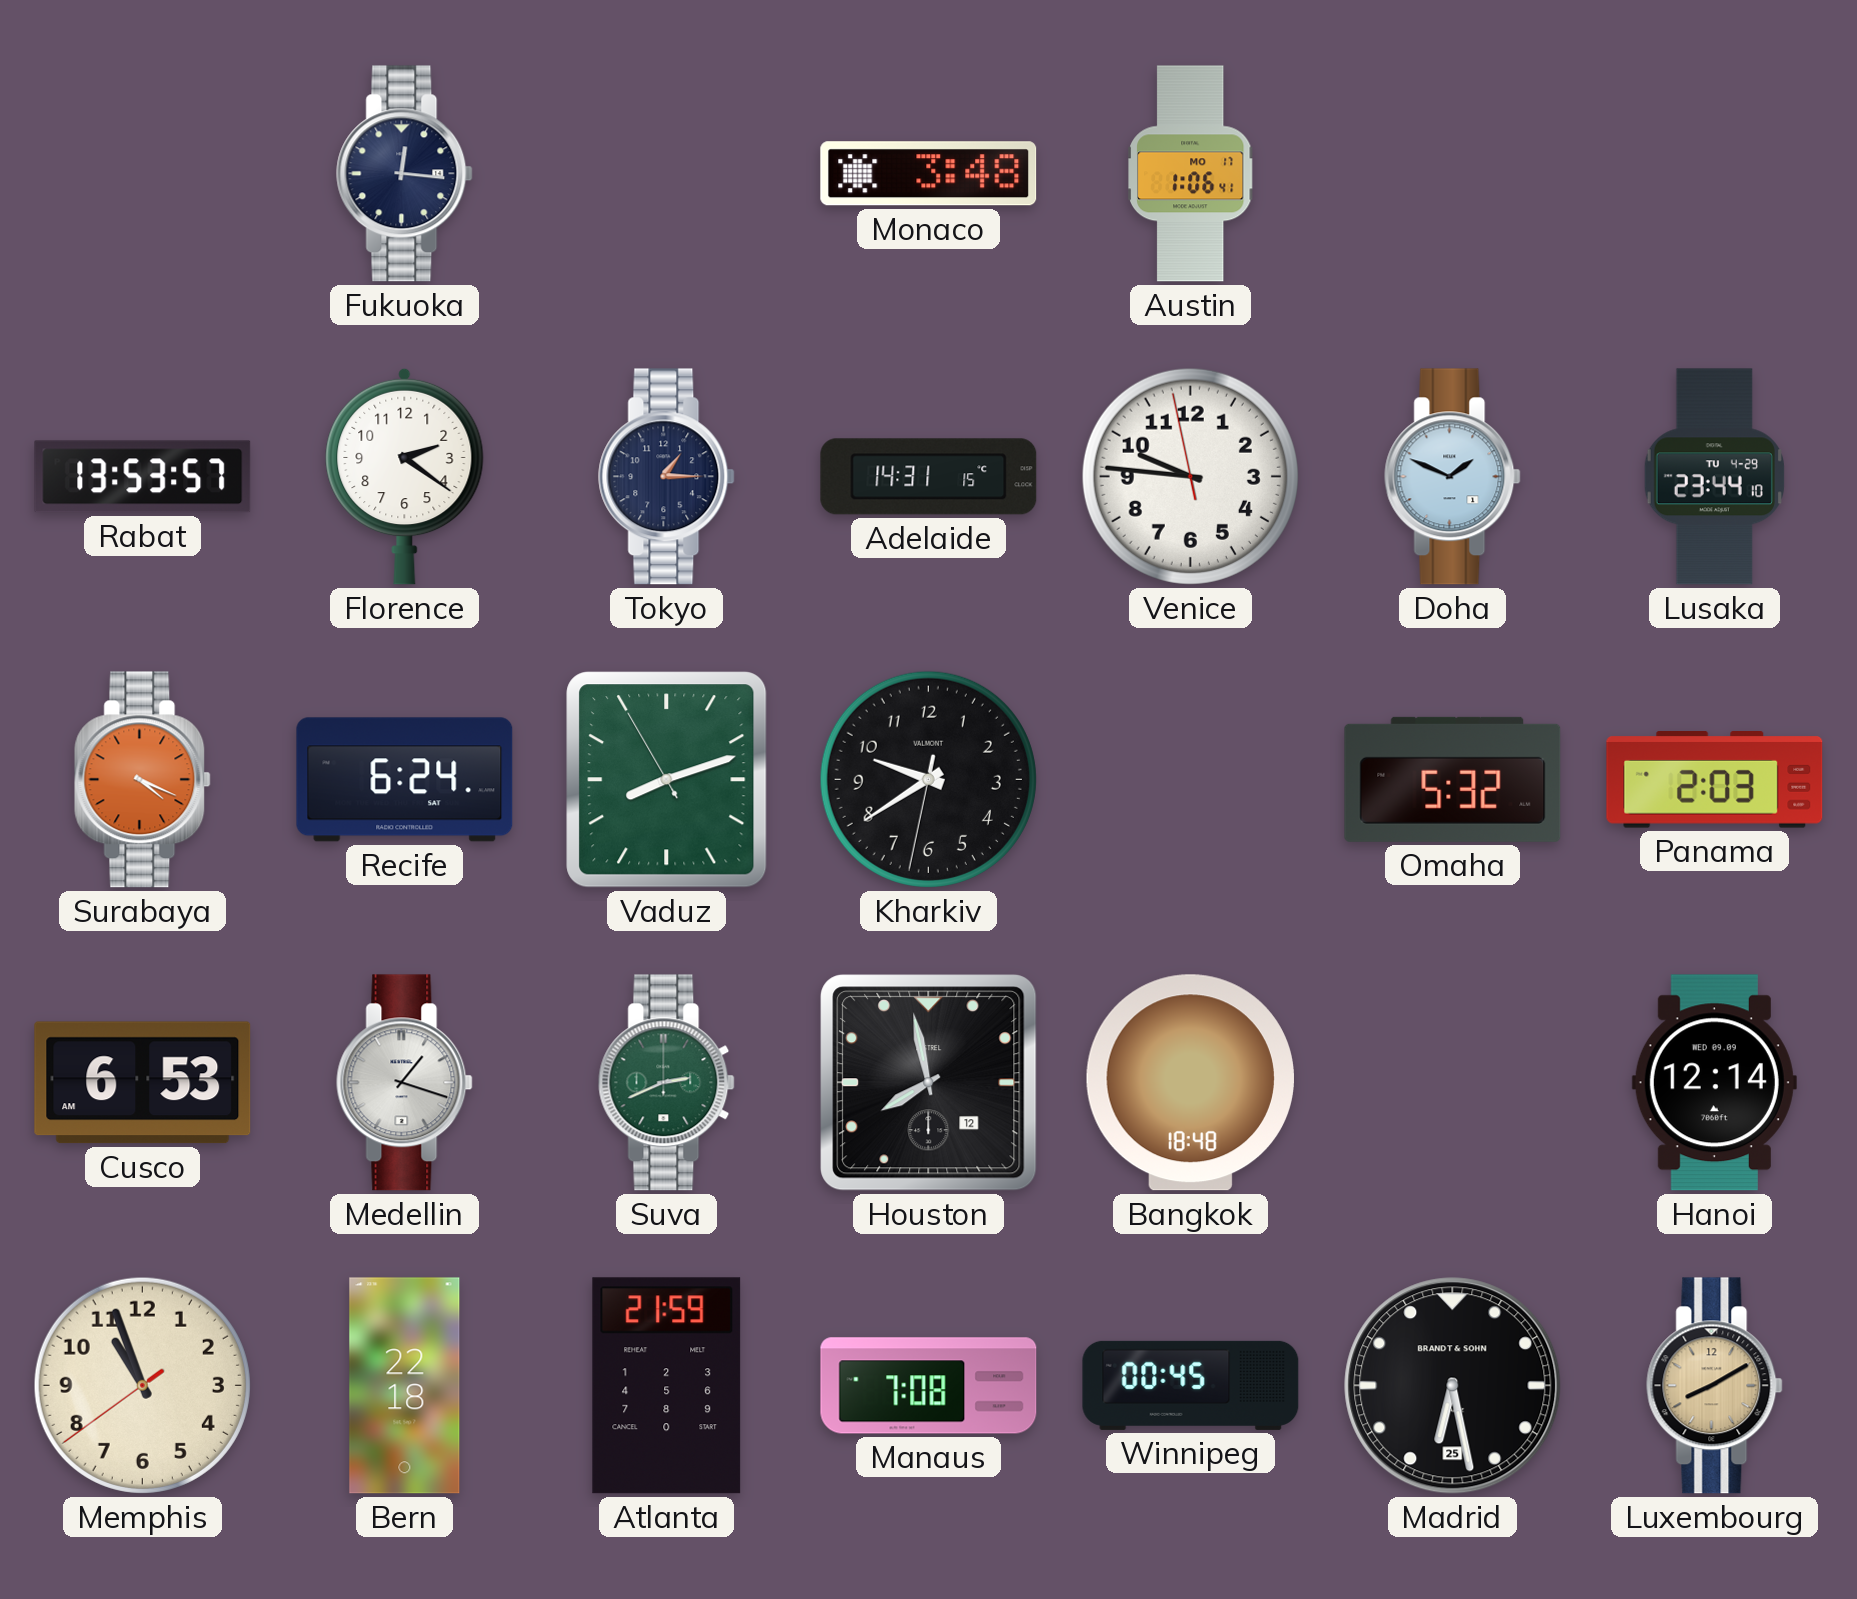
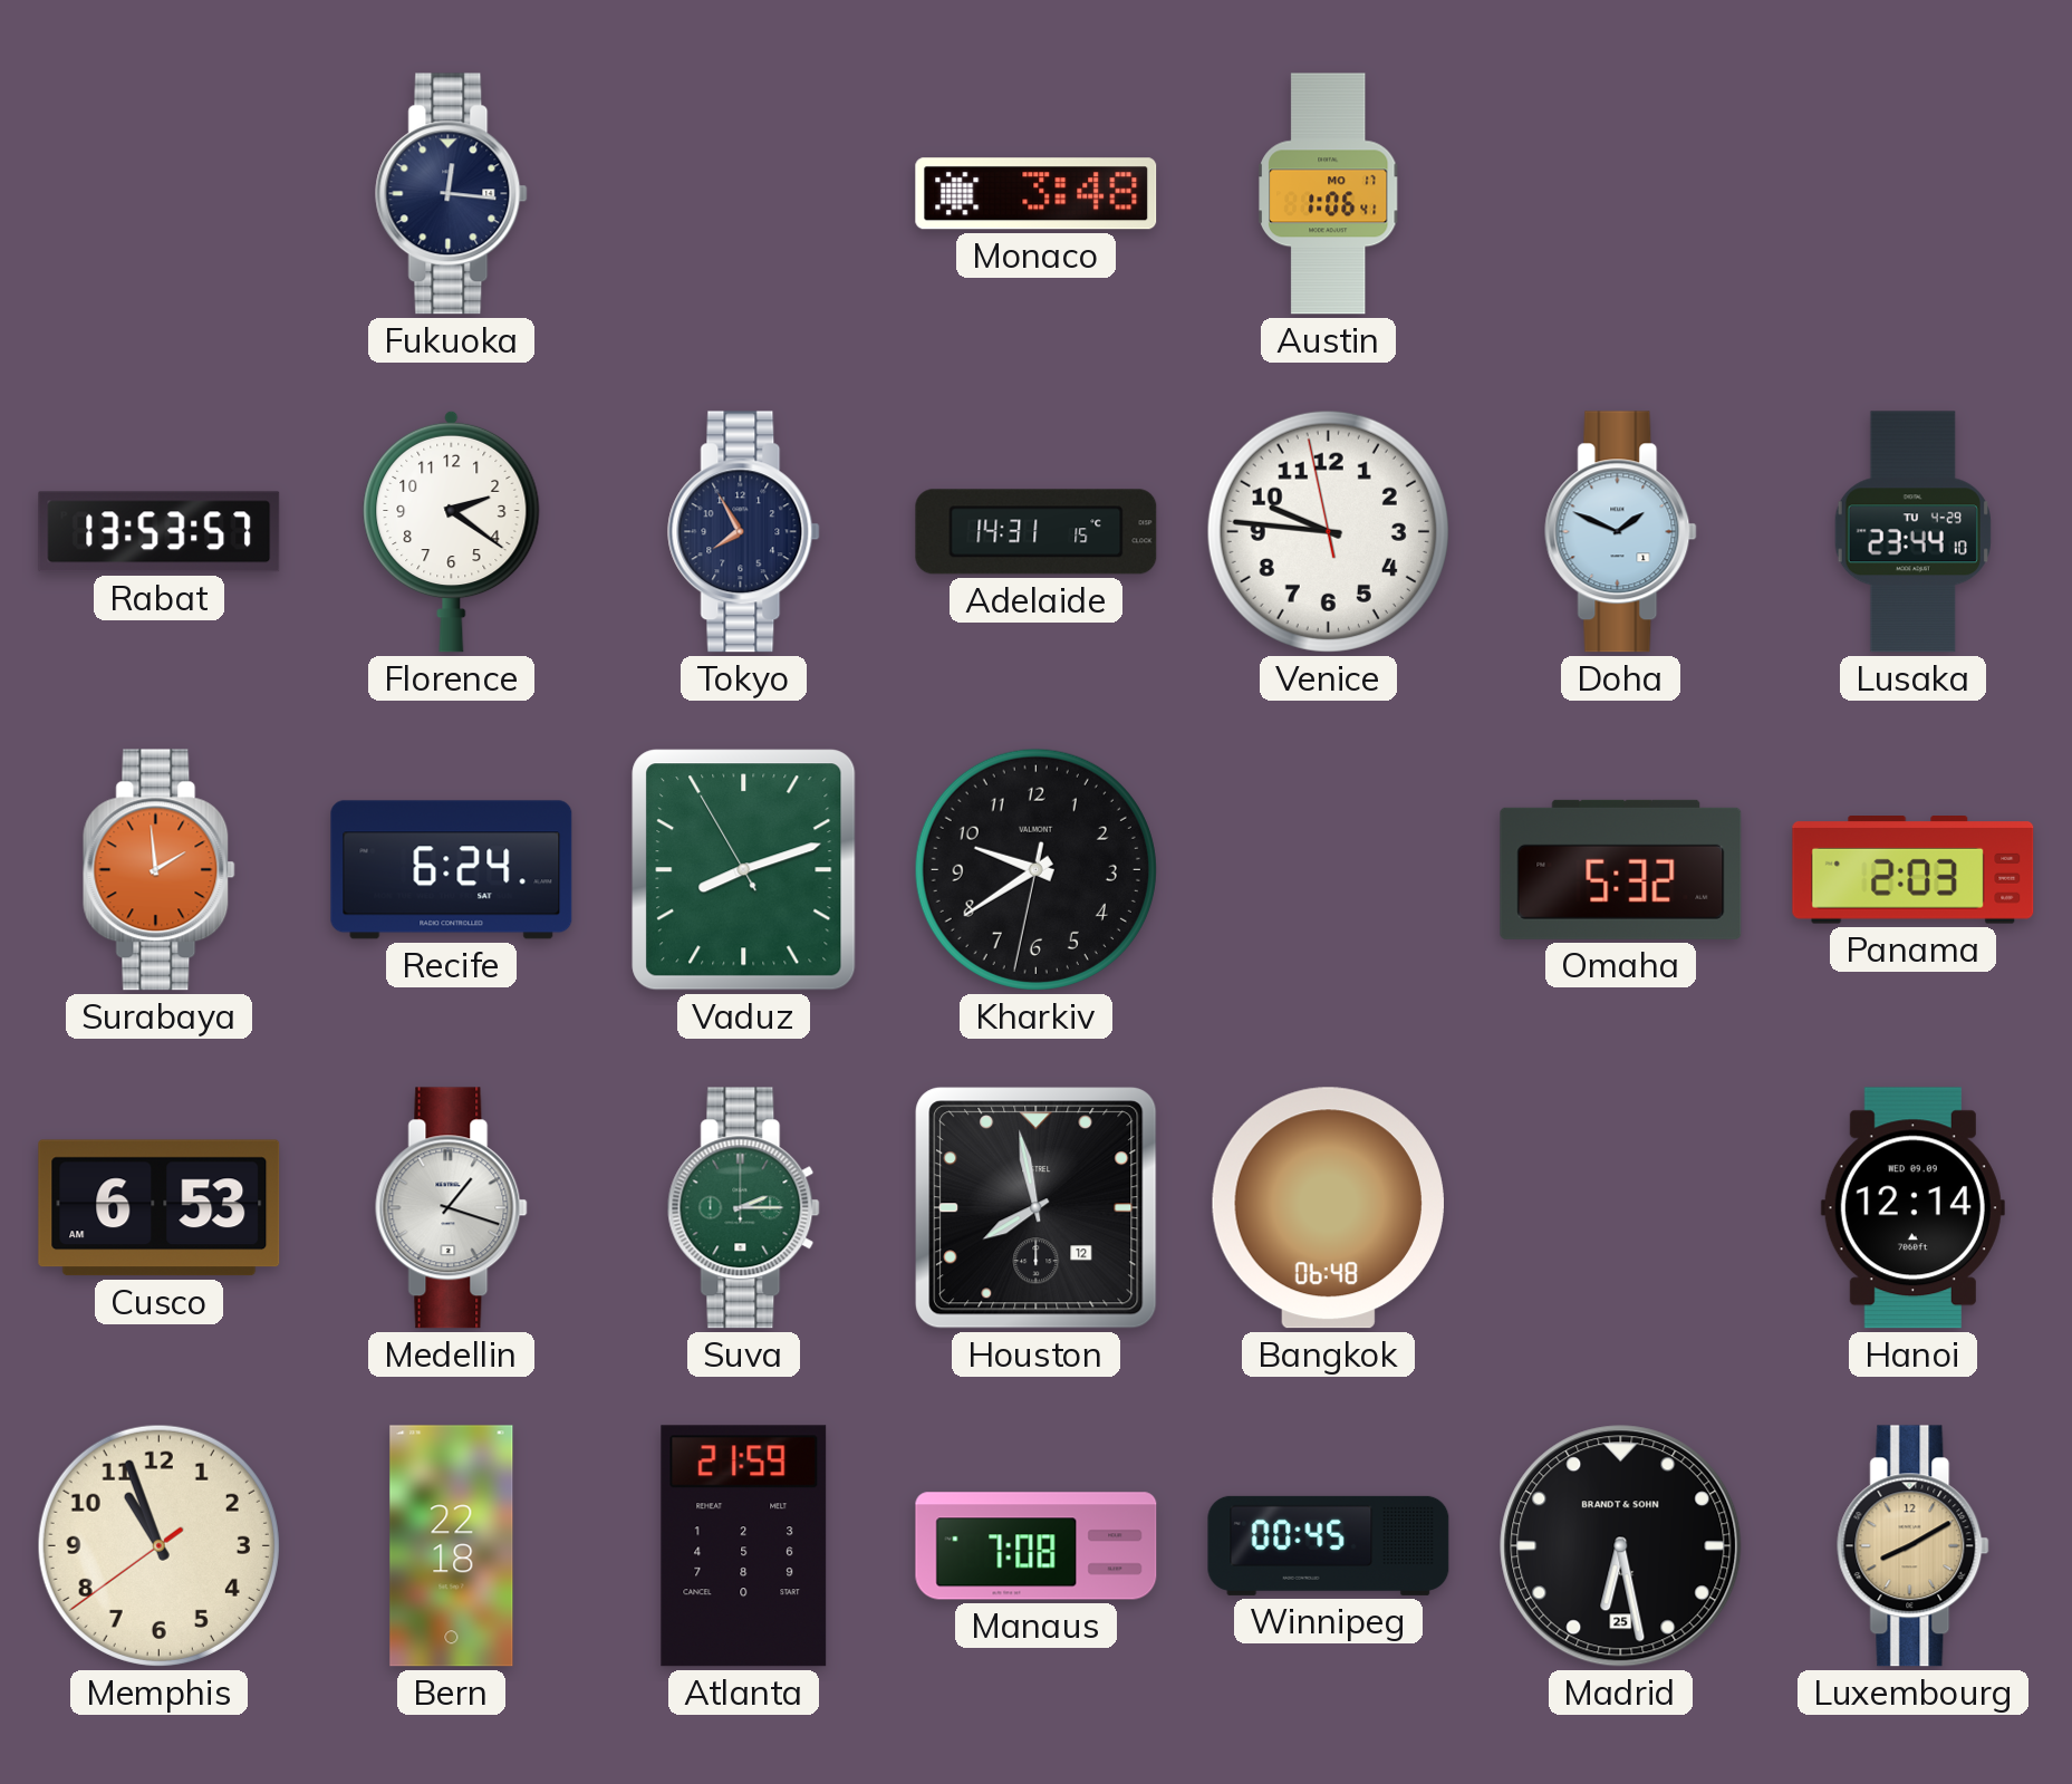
Tokyo: 1:15 -> 7:55
Surabaya: 4:19 -> 1:59
Suva: 2:41 -> 2:15
Bangkok: 18:48 -> 06:48
